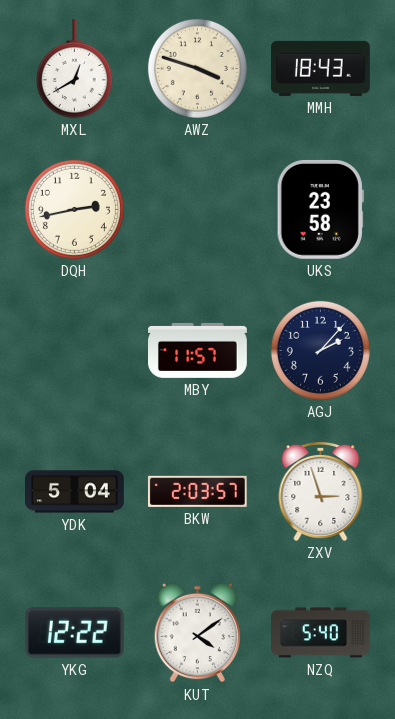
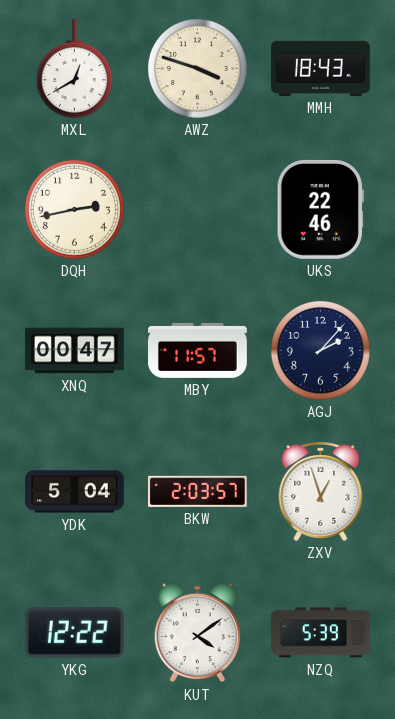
UKS: 23:58 -> 22:46
XNQ: none -> 00:47
ZXV: 2:57 -> 12:57
NZQ: 5:40 -> 5:39
